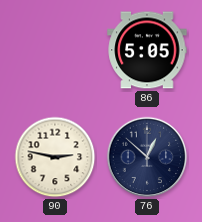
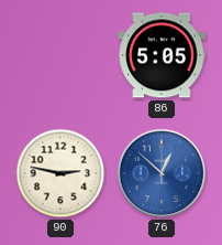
76 dial: navy -> blue
